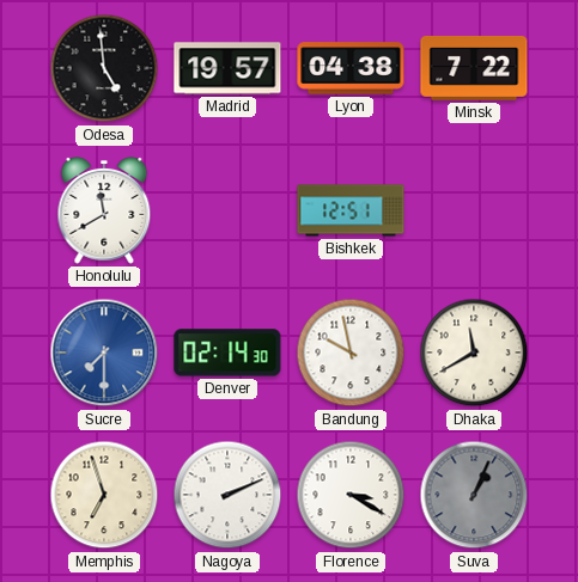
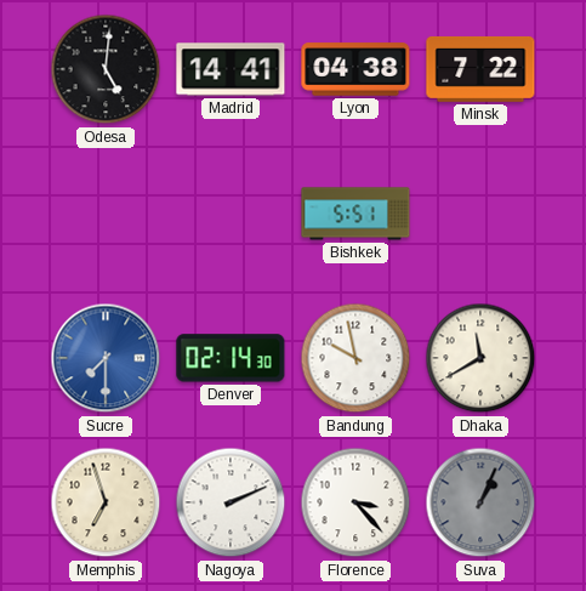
Odesa: 4:59 -> 5:01
Madrid: 19:57 -> 14:41
Honolulu: 11:40 -> none
Bishkek: 12:51 -> 5:51
Florence: 3:20 -> 3:23
